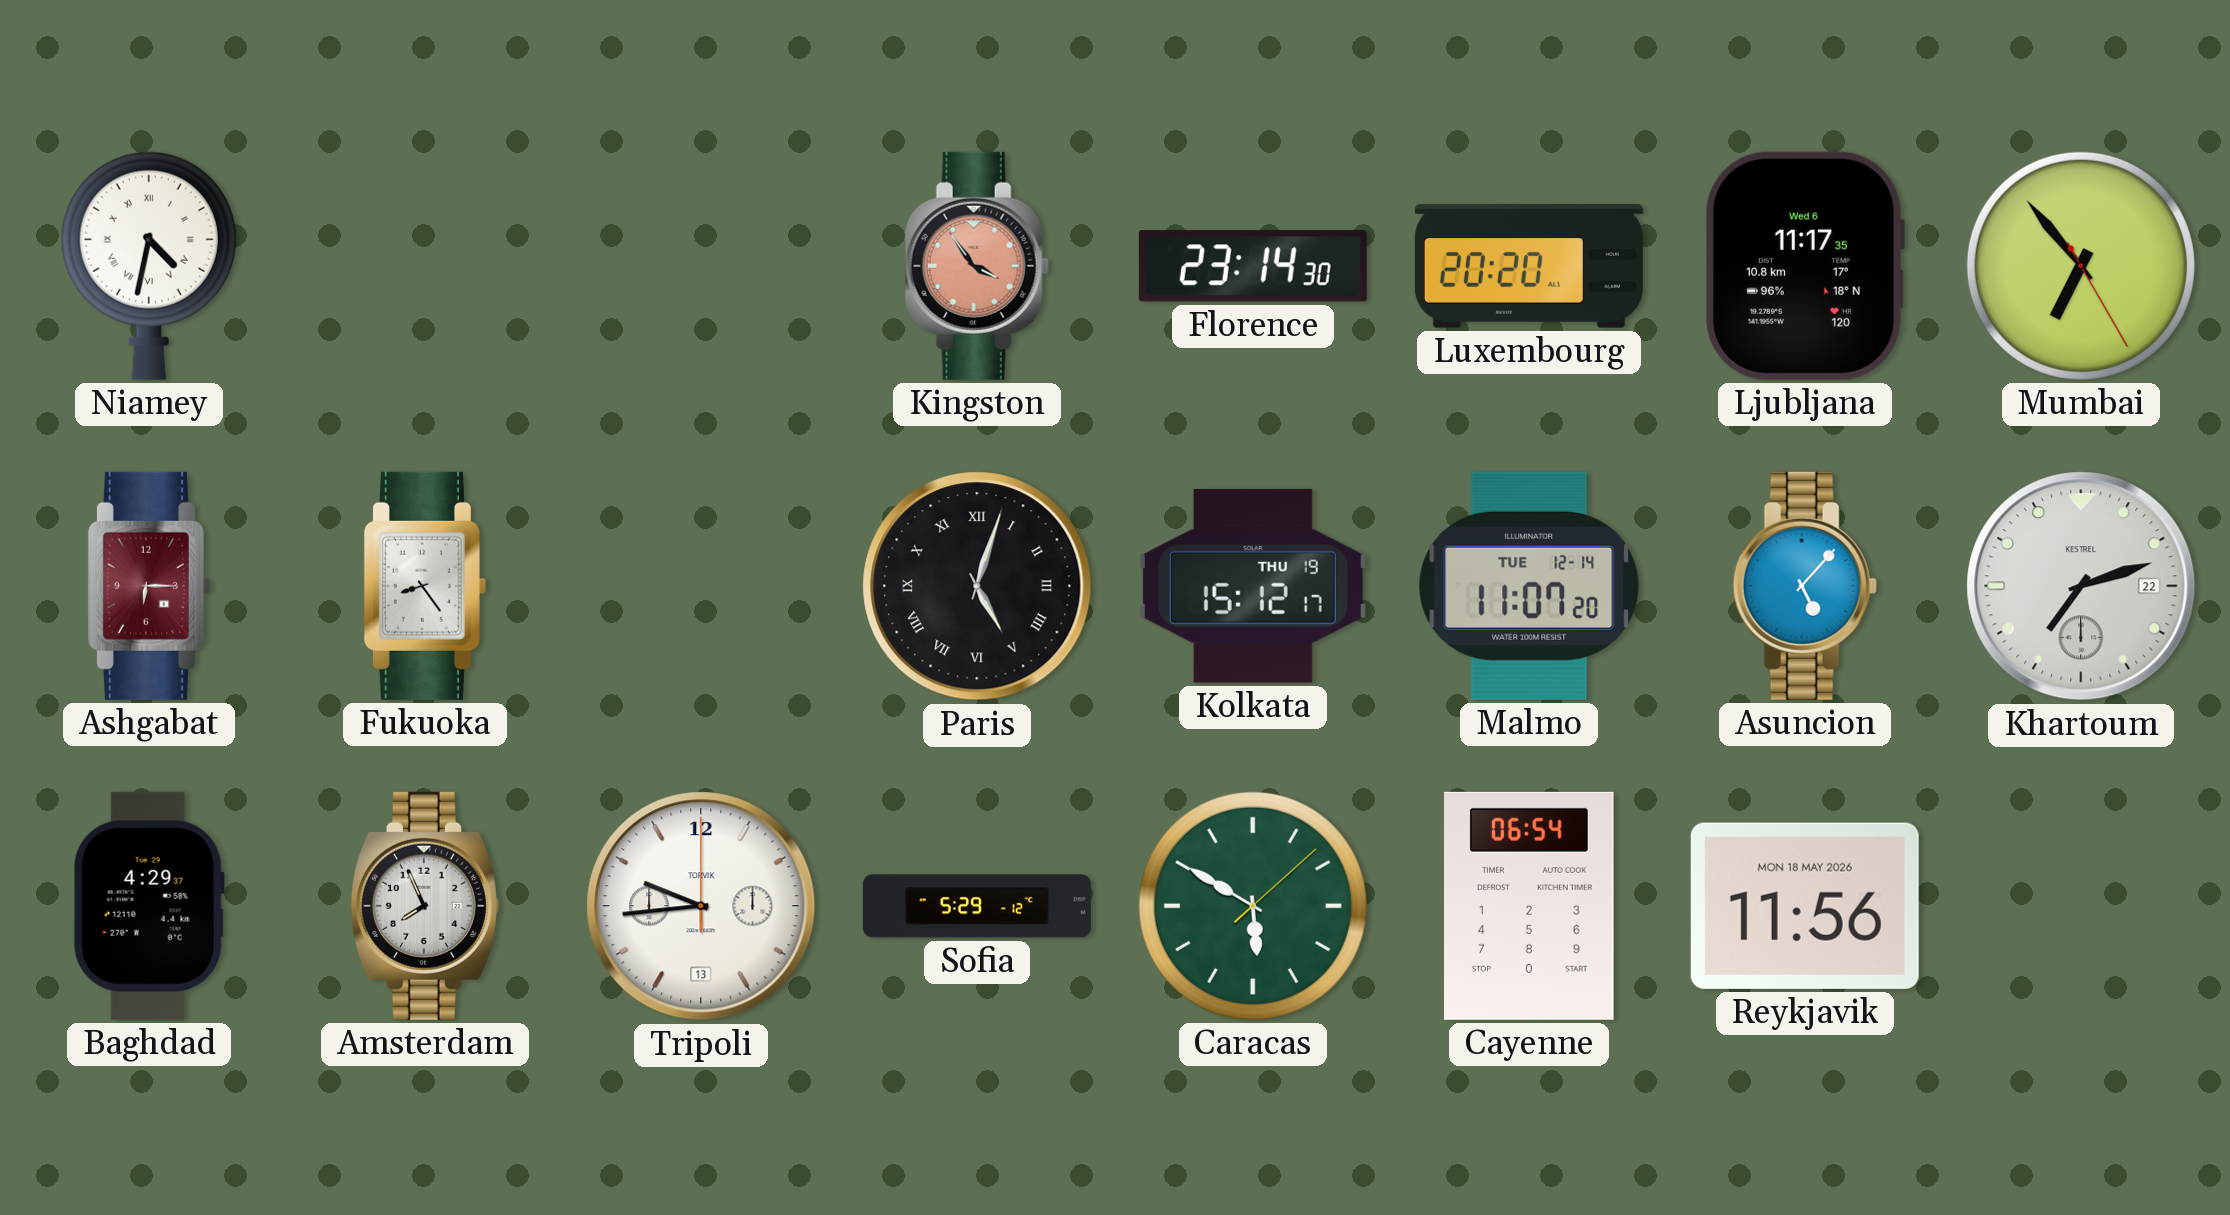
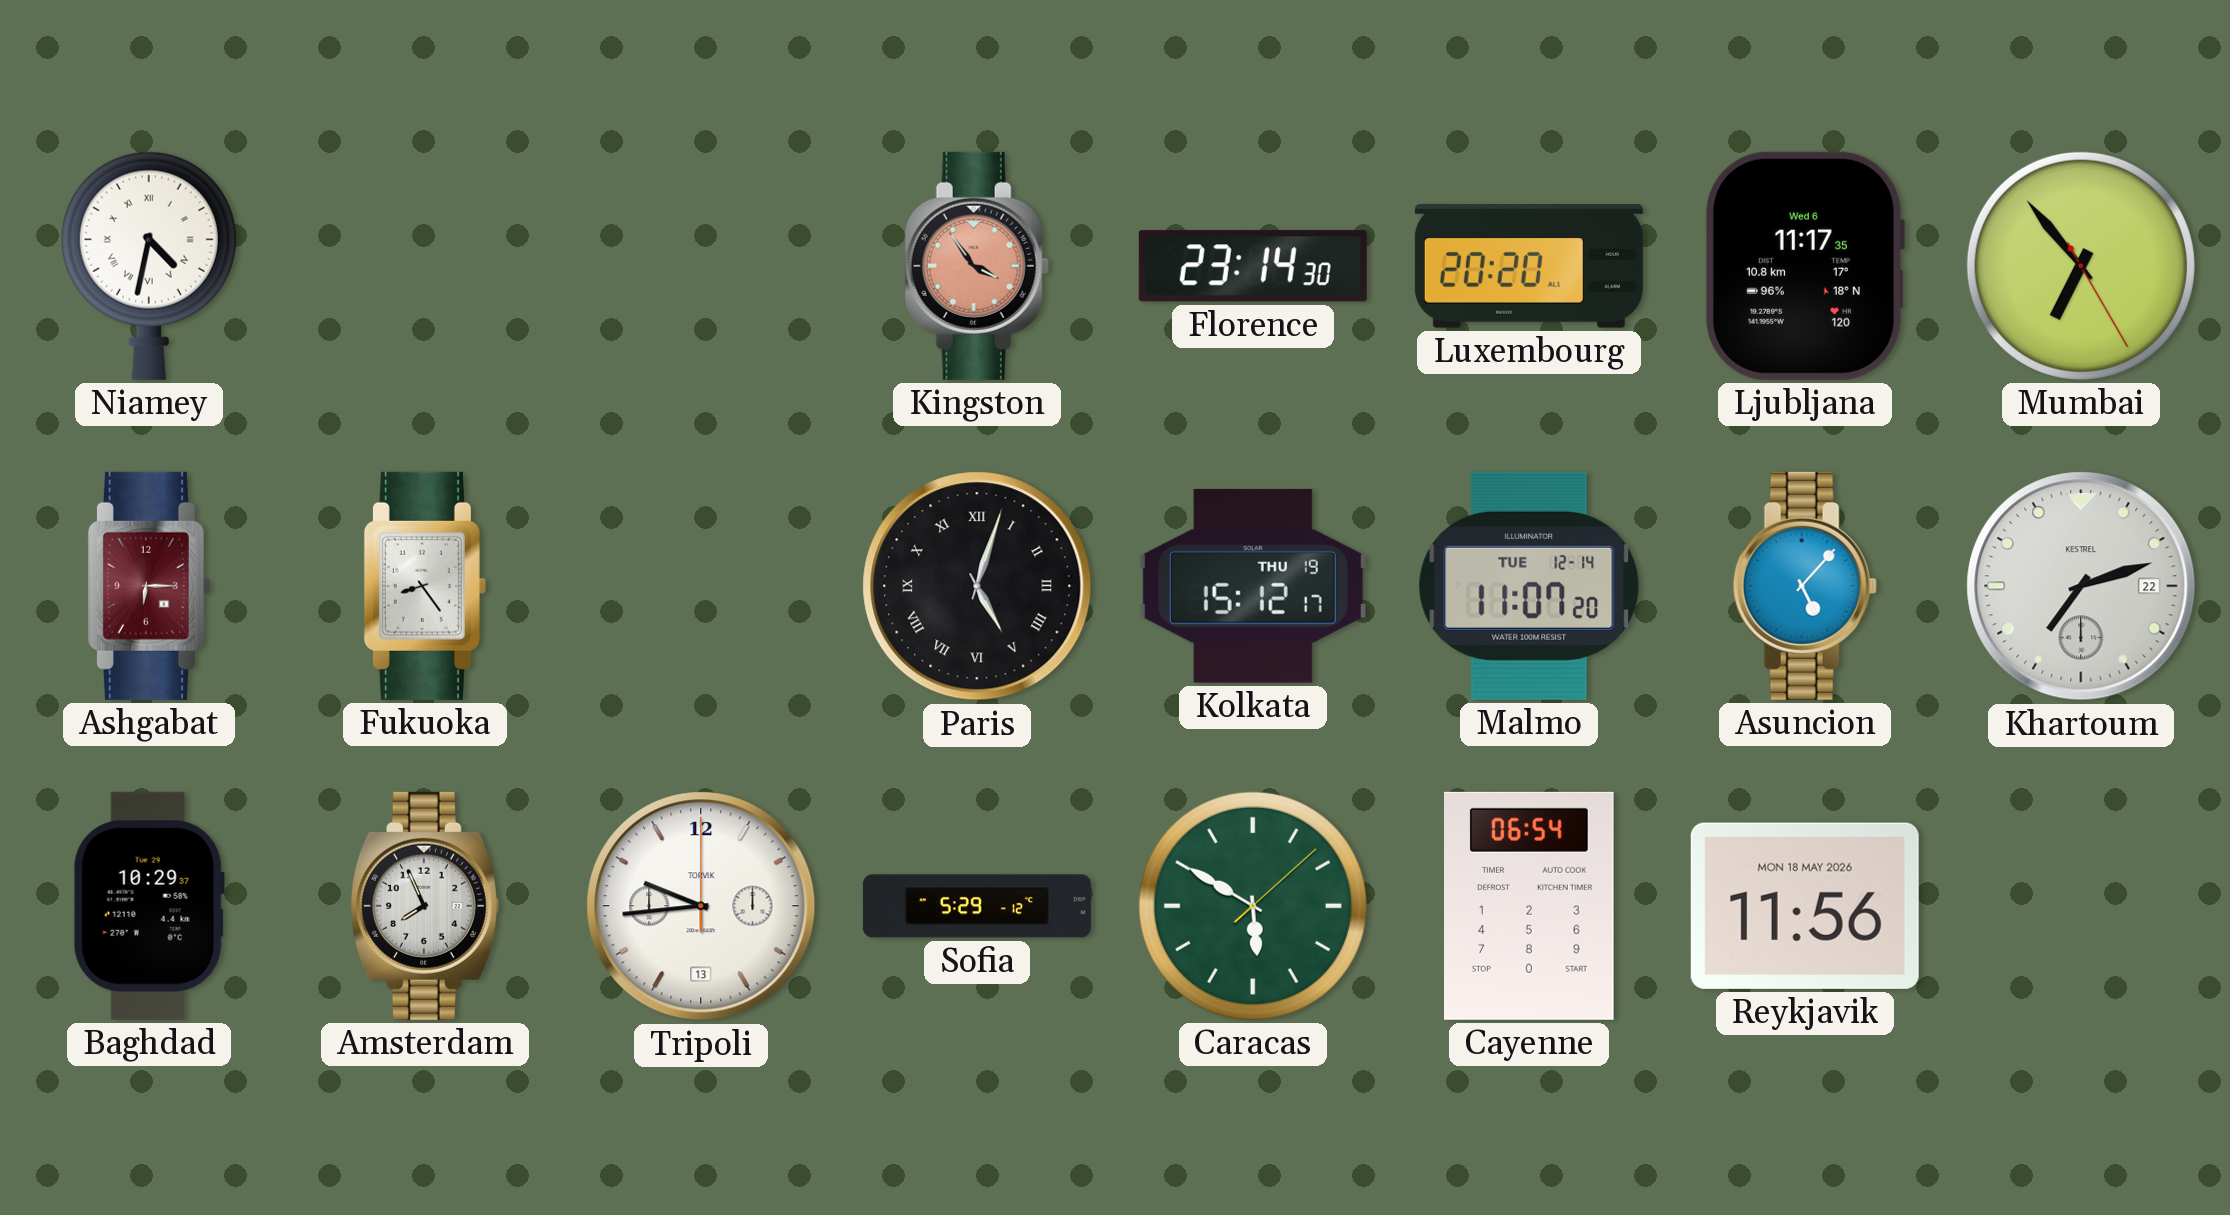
Baghdad: 4:29 -> 10:29
